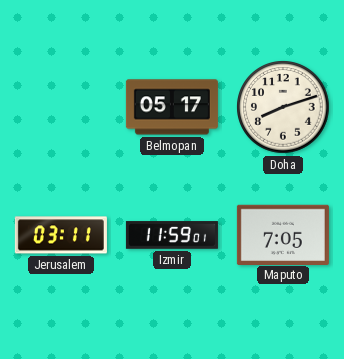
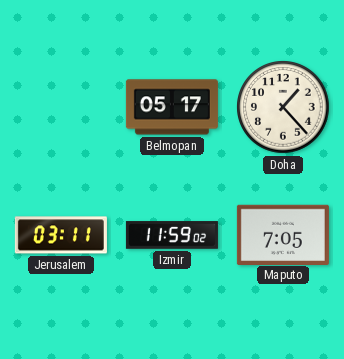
Doha: 8:12 -> 1:23
Izmir: 11:59:01 -> 11:59:02
